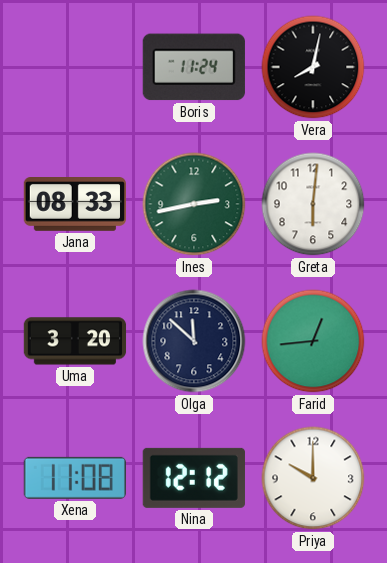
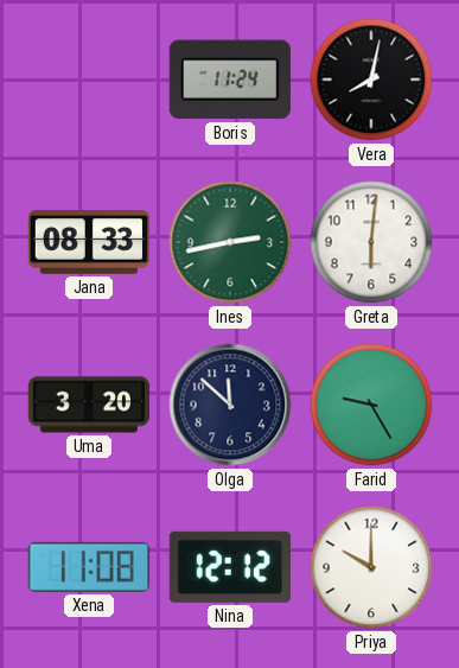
Farid: 12:44 -> 9:25
